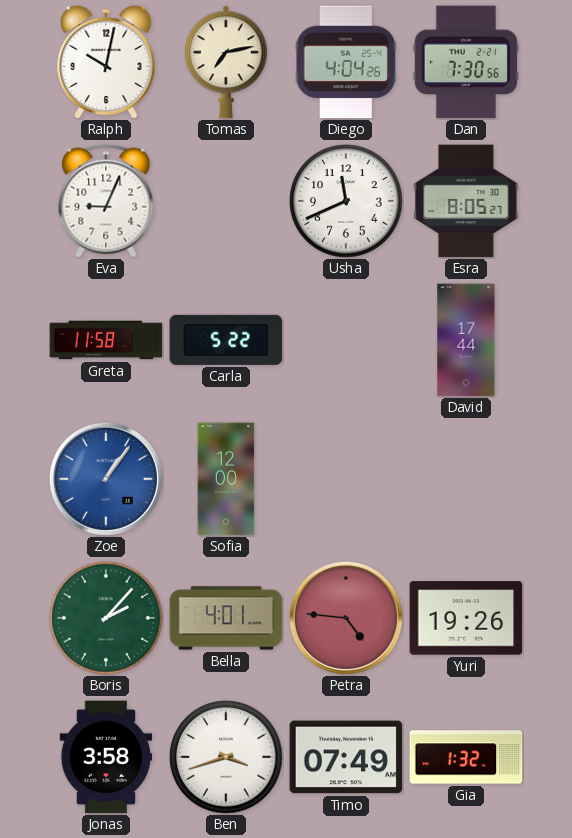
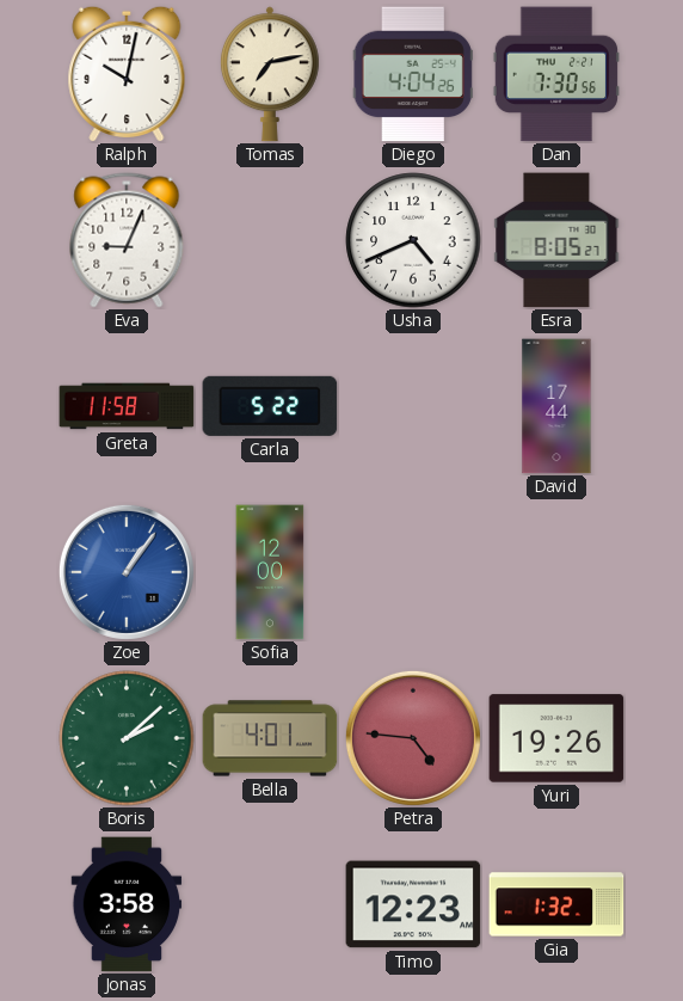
Usha: 11:41 -> 4:41
Boris: 2:07 -> 2:08
Ben: 3:42 -> none
Timo: 07:49 -> 12:23
